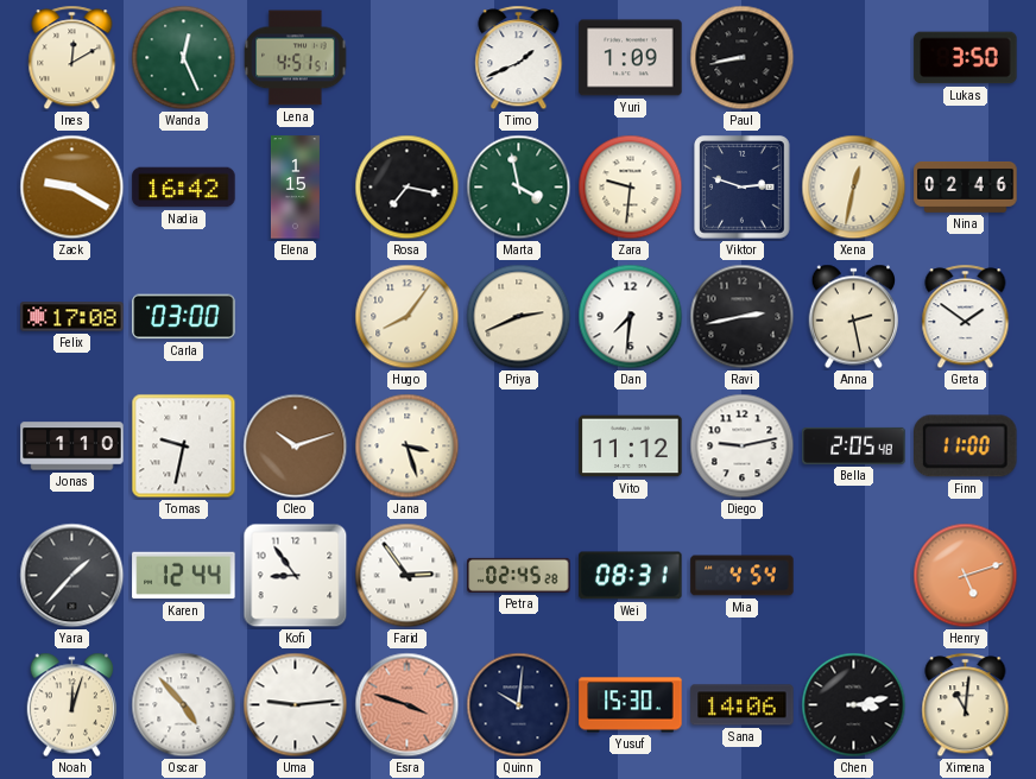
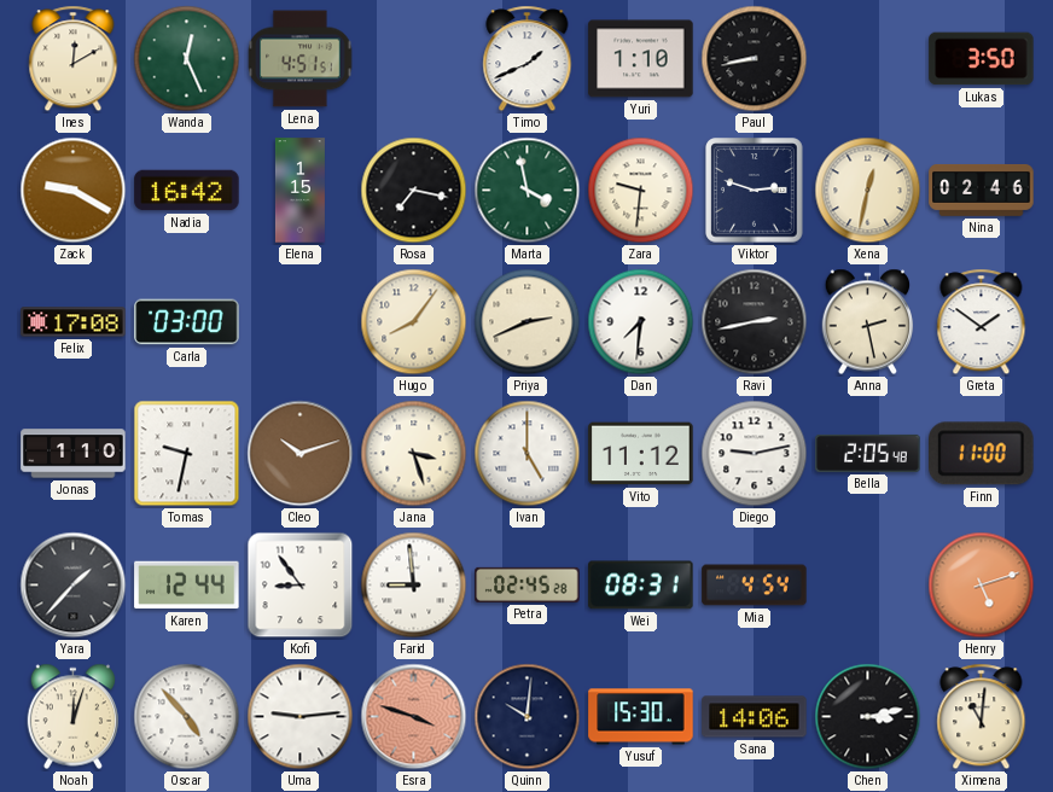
Yuri: 1:09 -> 1:10
Ivan: none -> 5:00
Farid: 2:54 -> 8:59
